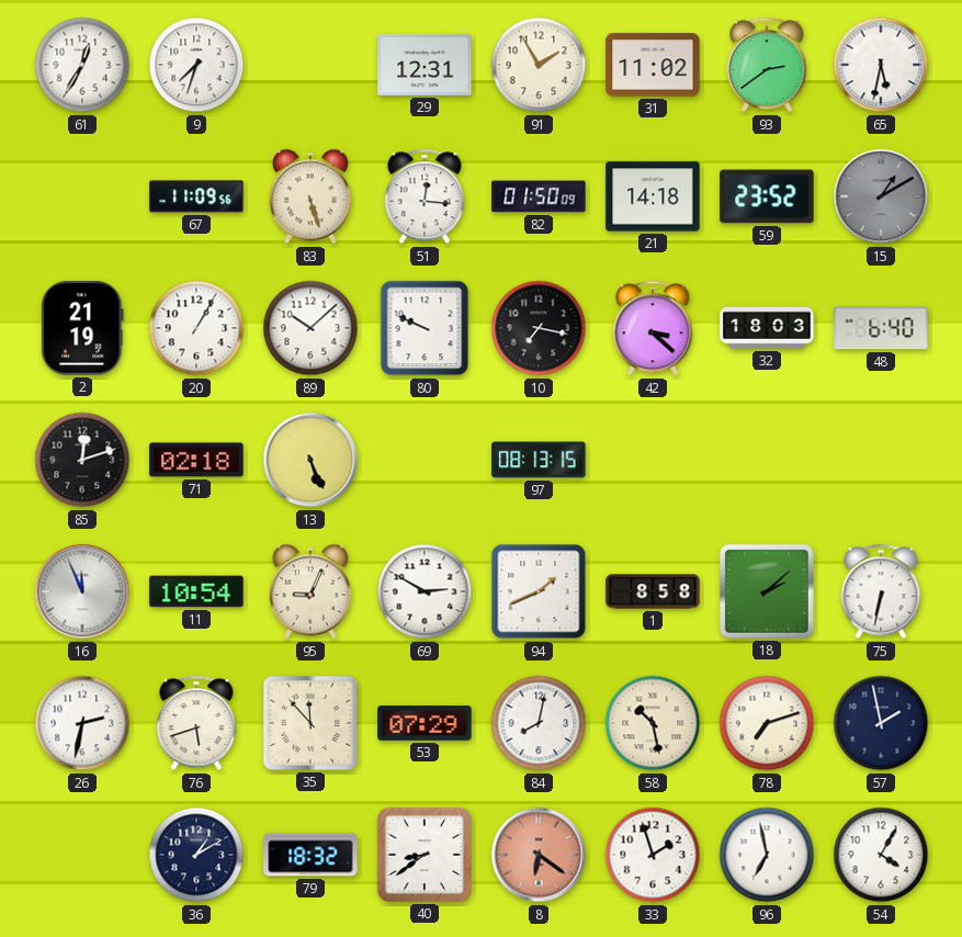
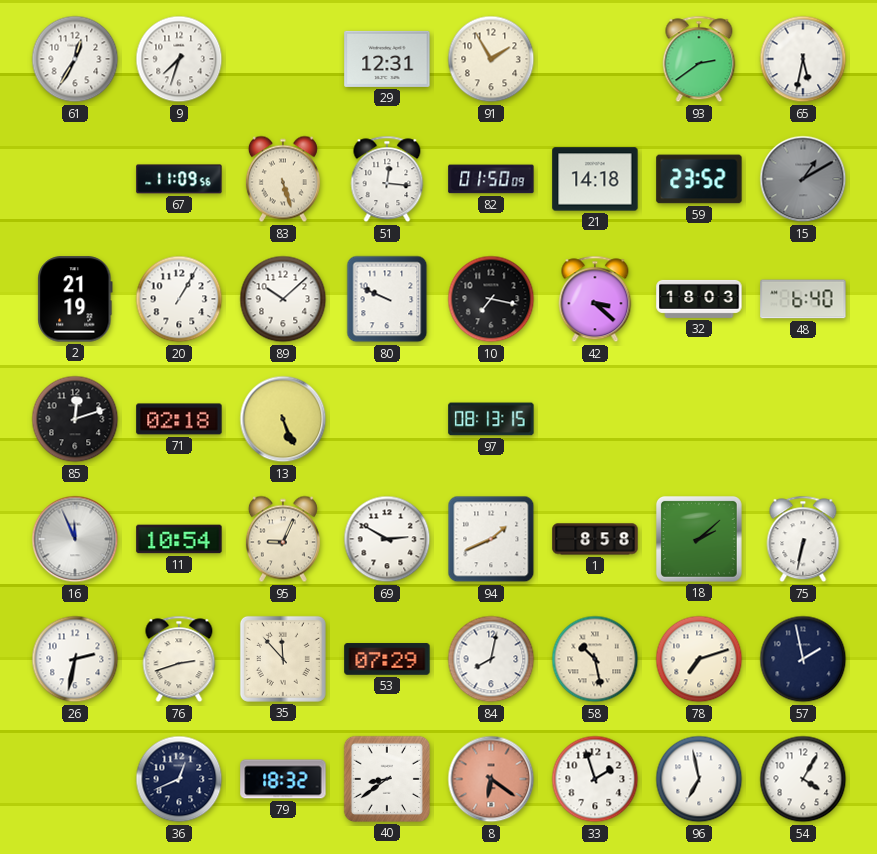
31: 11:02 -> none
76: 5:42 -> 2:42
36: 1:10 -> 12:41
